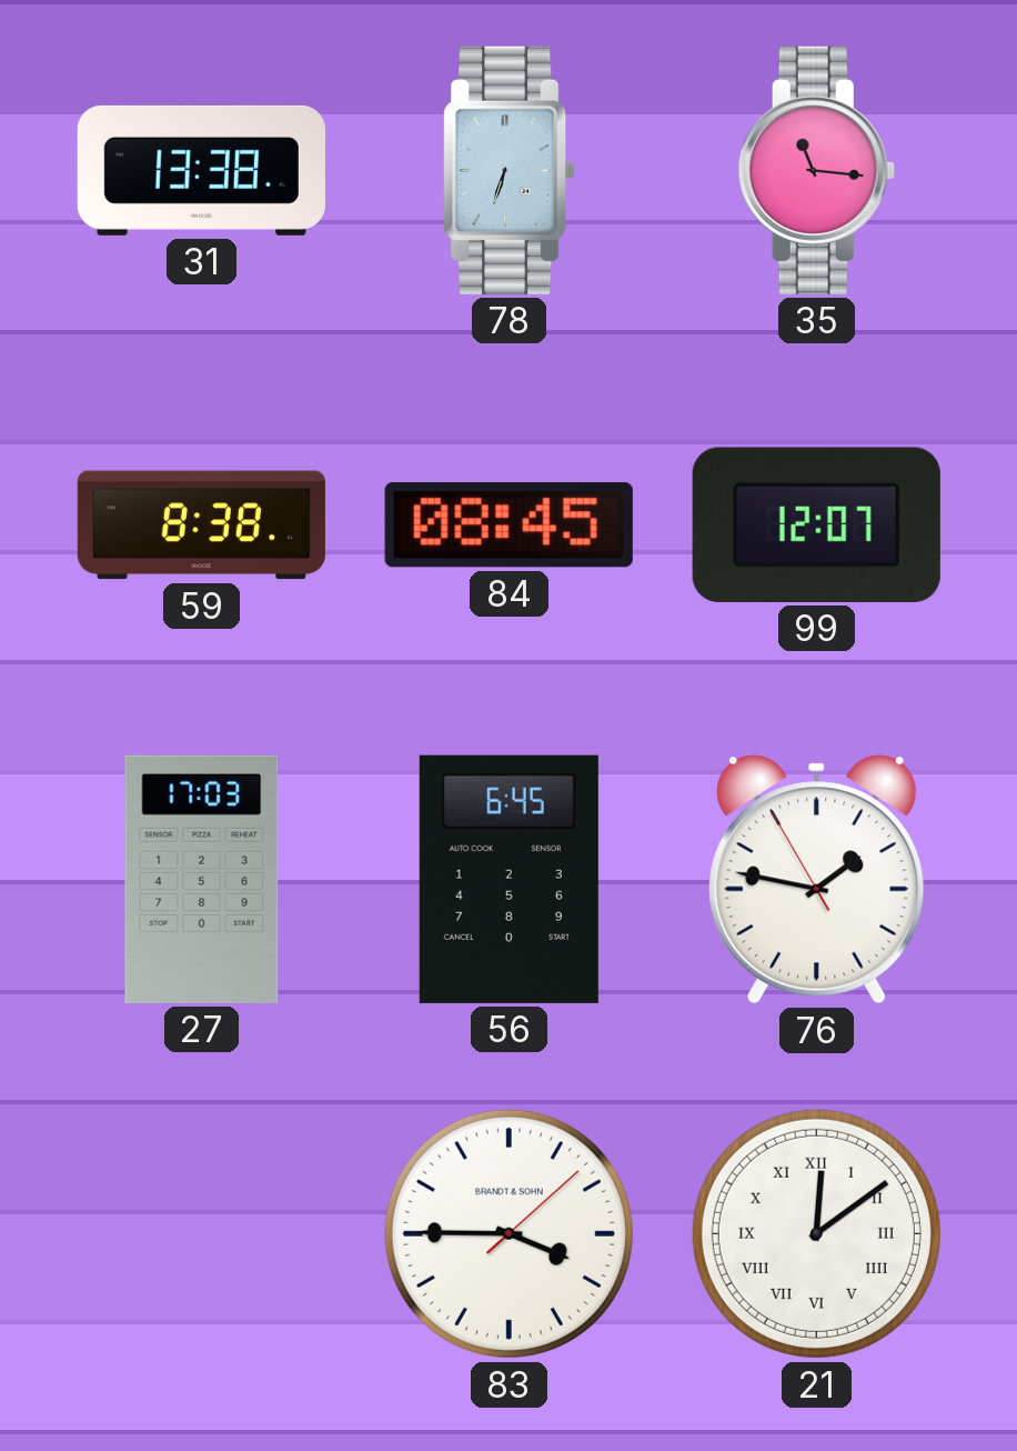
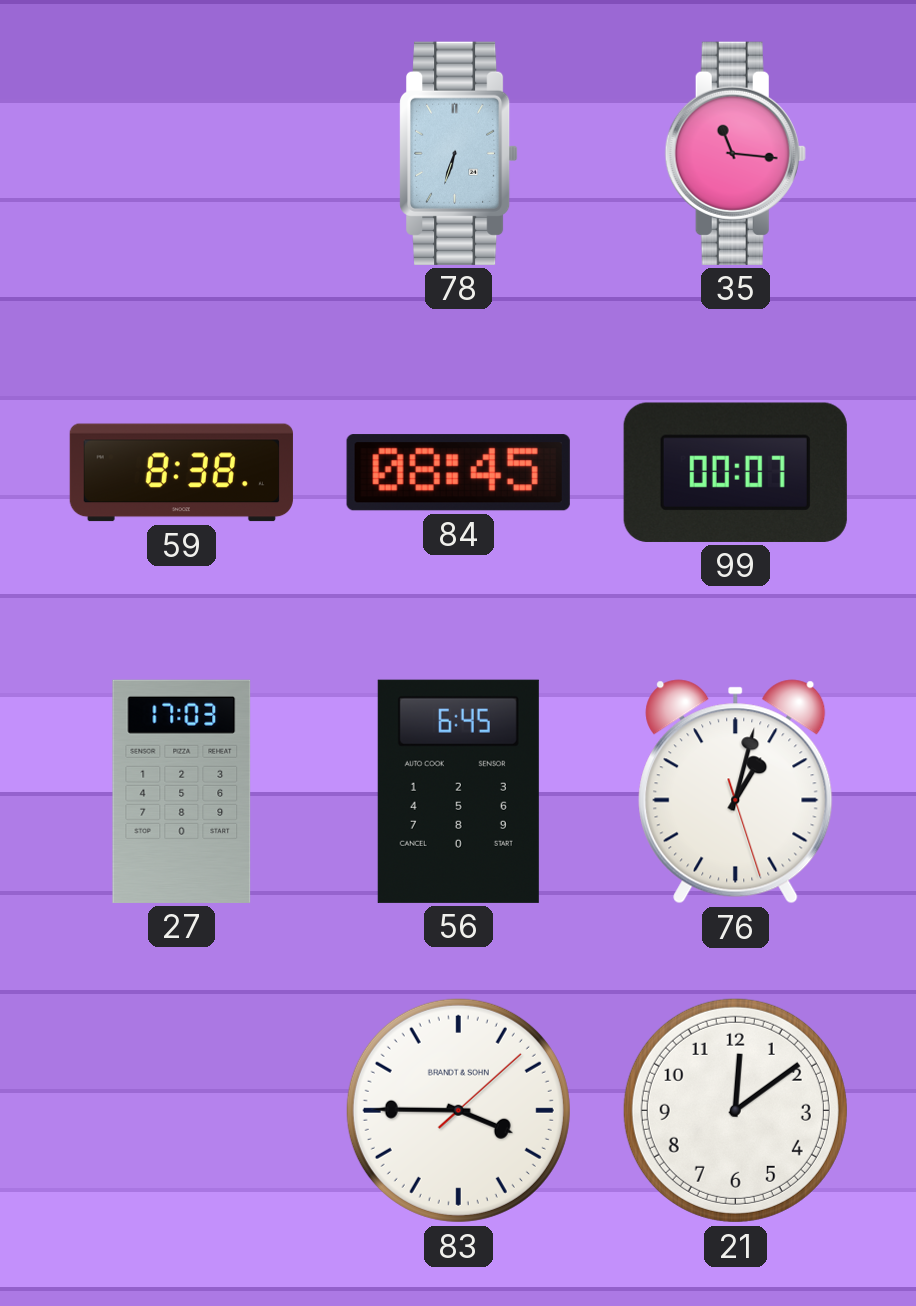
31: 13:38 -> none
99: 12:07 -> 00:07
76: 1:46 -> 1:02
21 numerals: Roman -> Arabic
